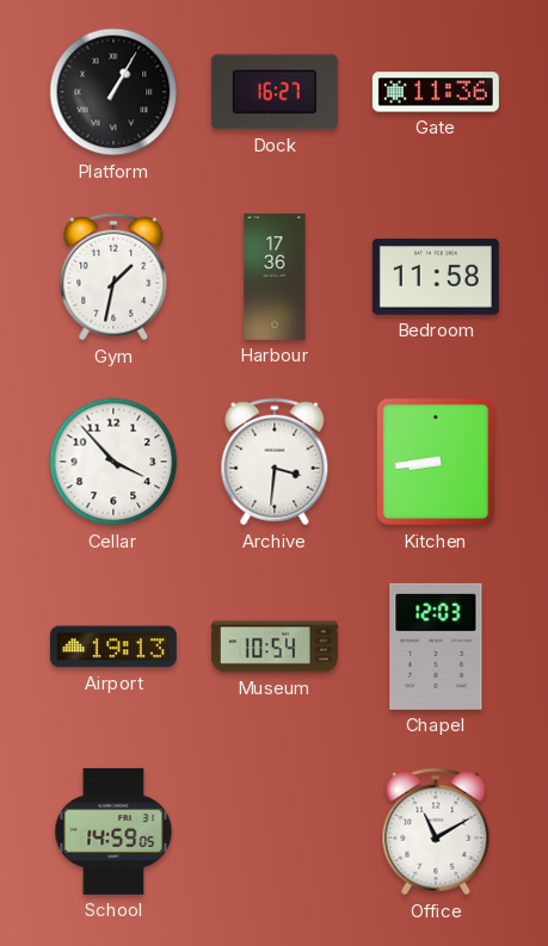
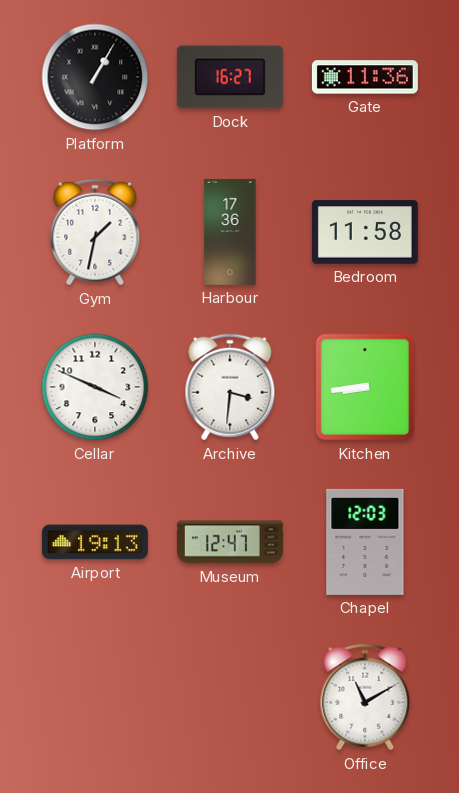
Cellar: 3:53 -> 3:49
Museum: 10:54 -> 12:47
School: 14:59 -> none
